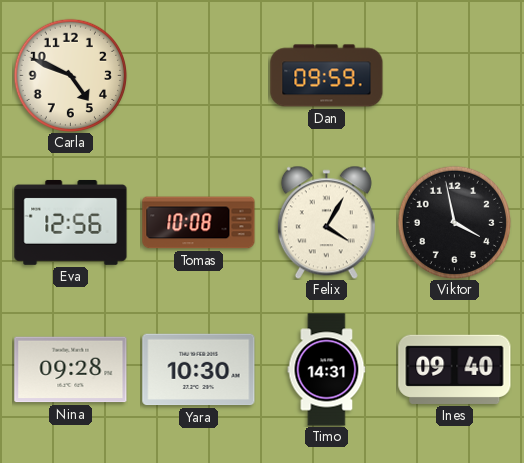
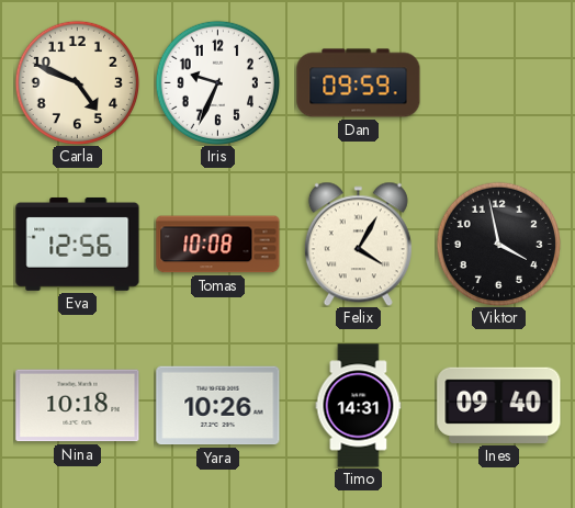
Iris: none -> 9:34
Nina: 09:28 -> 10:18
Yara: 10:30 -> 10:26
